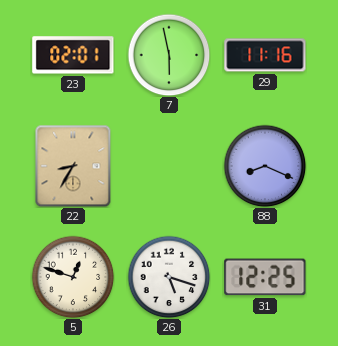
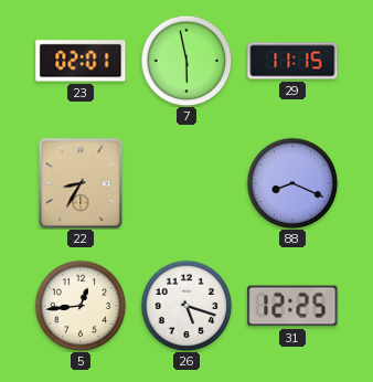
29: 11:16 -> 11:15
5: 12:48 -> 12:44
